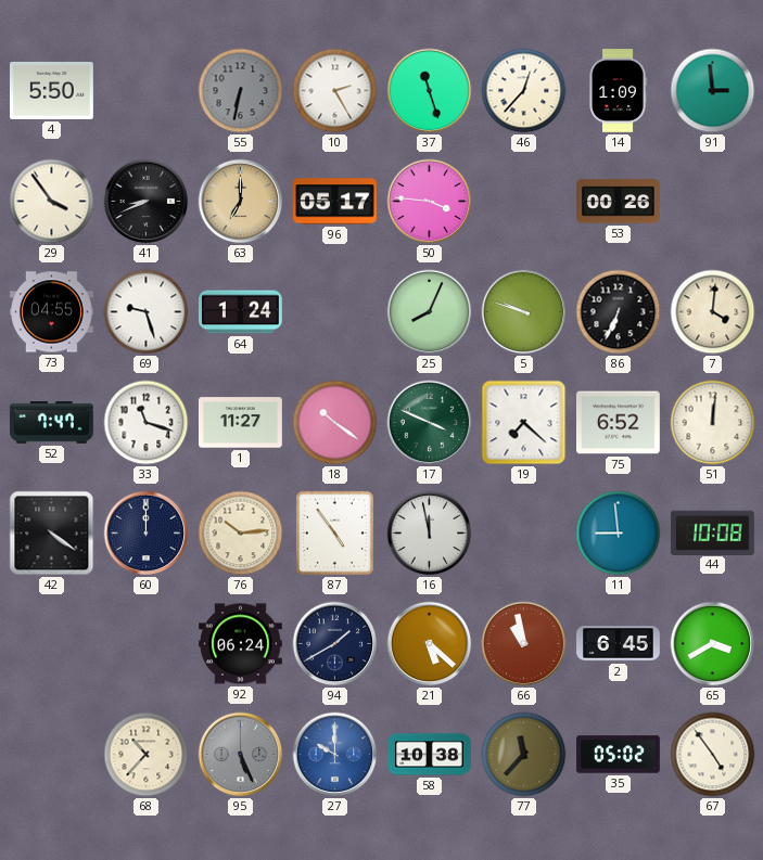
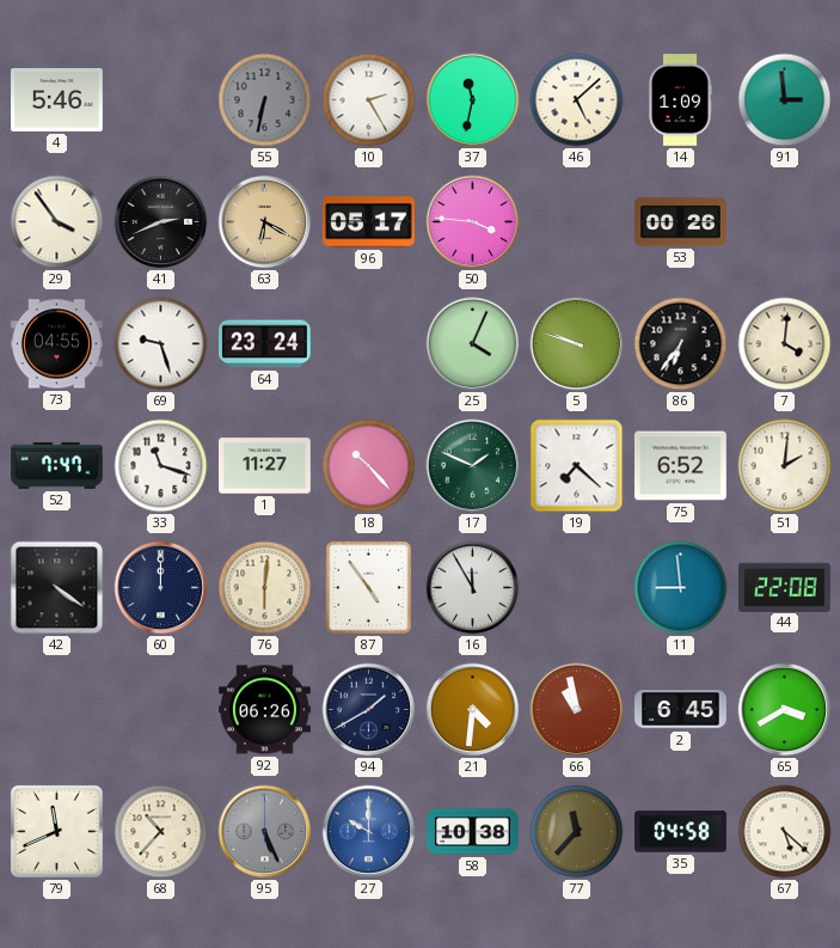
4: 5:50 -> 5:46
37: 11:27 -> 11:32
46: 12:37 -> 5:08
41: 8:41 -> 2:41
63: 7:00 -> 6:20
64: 1:24 -> 23:24
25: 8:04 -> 4:04
86: 6:34 -> 6:36
18: 10:21 -> 10:23
17: 3:49 -> 1:49
51: 12:01 -> 2:01
76: 10:14 -> 6:01
16: 11:58 -> 11:55
44: 10:08 -> 22:08
92: 06:24 -> 06:26
21: 5:22 -> 4:31
79: none -> 11:41
35: 05:02 -> 04:58
67: 4:54 -> 5:22
